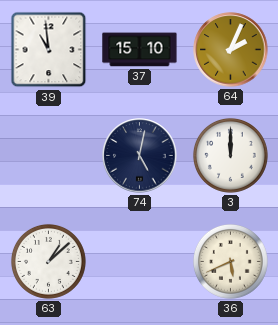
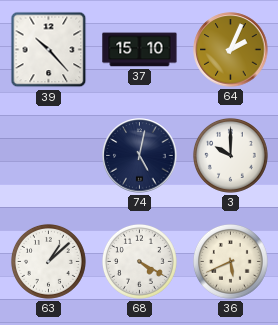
39: 10:59 -> 10:23
3: 12:00 -> 10:00
68: none -> 4:20
